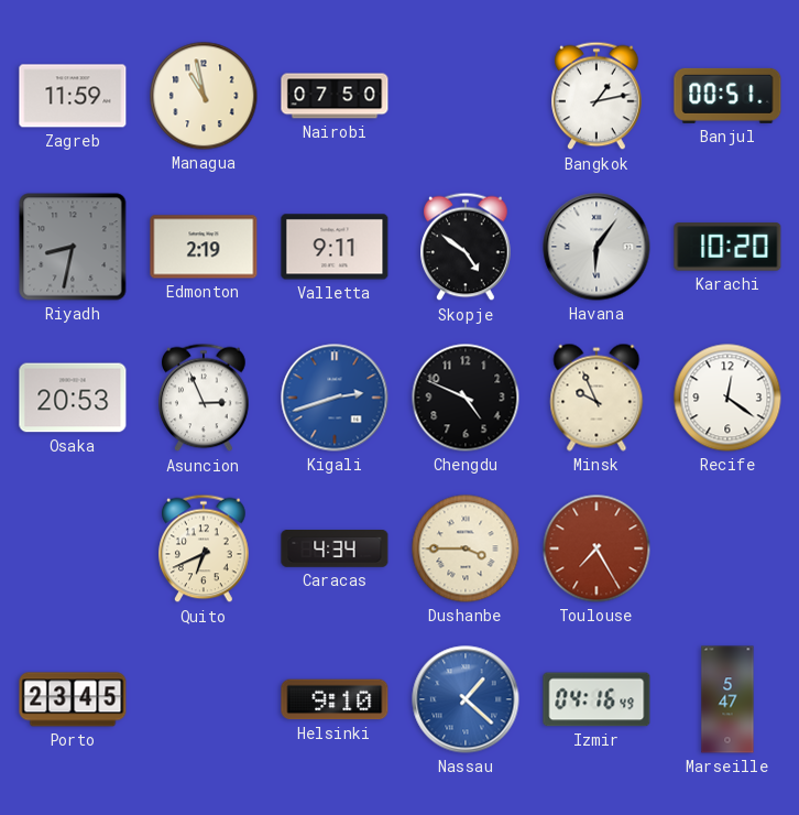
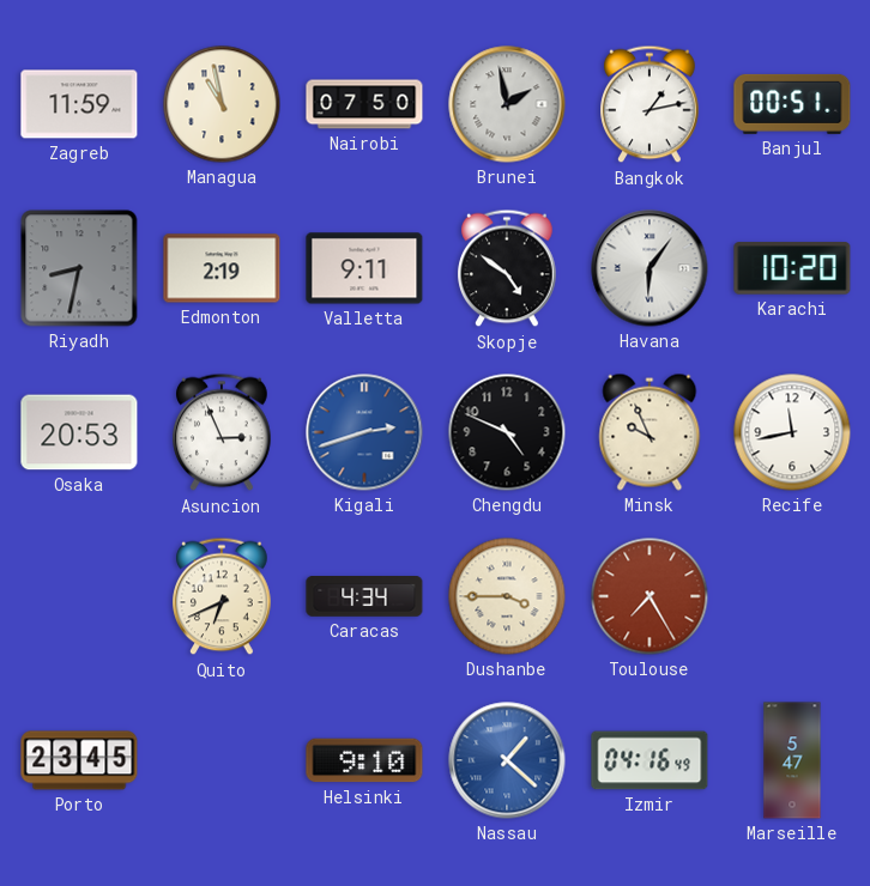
Brunei: none -> 1:58
Recife: 12:21 -> 11:43
